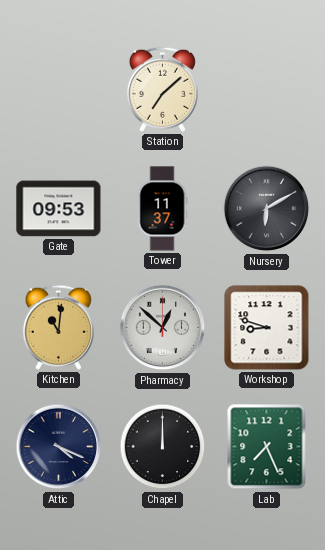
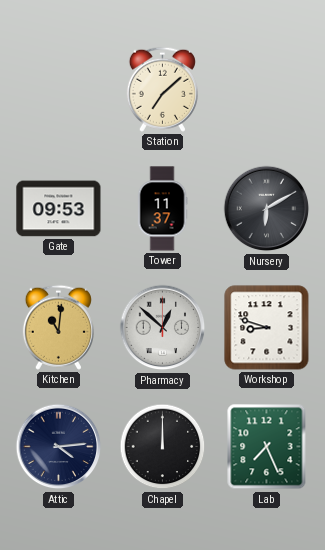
Attic: 4:19 -> 4:14
